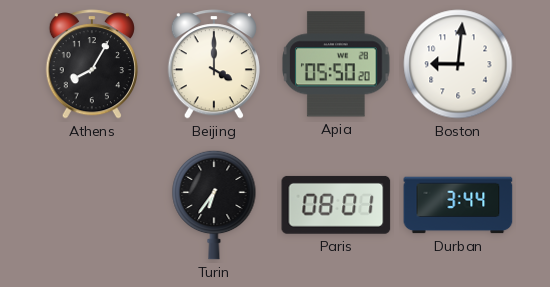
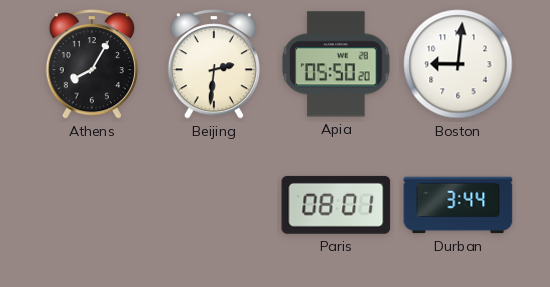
Beijing: 4:00 -> 2:31
Turin: 6:36 -> none
